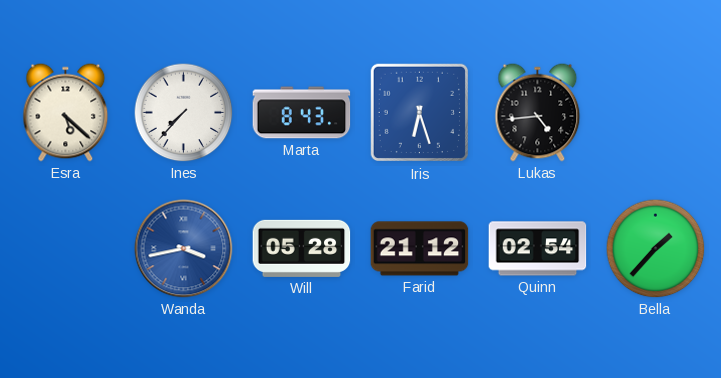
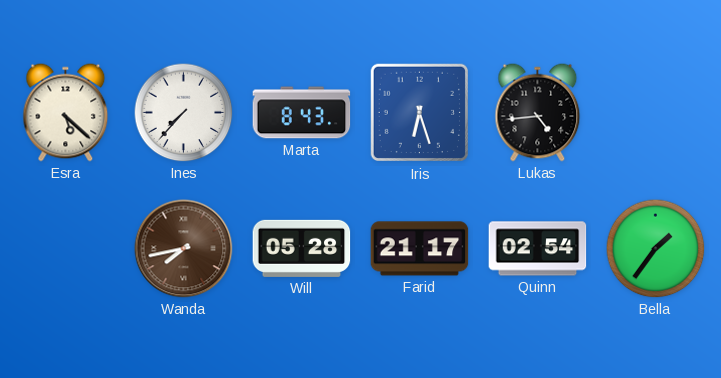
Wanda: 3:43 -> 7:43
Wanda dial: blue -> brown
Farid: 21:12 -> 21:17
Bella: 1:37 -> 1:36
